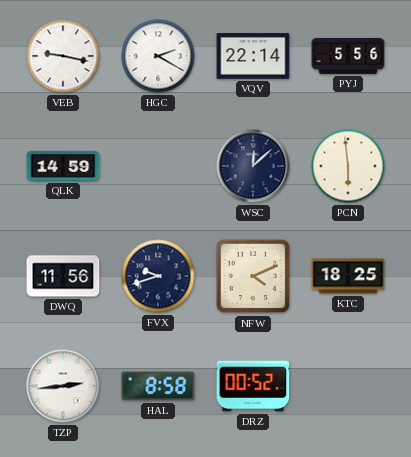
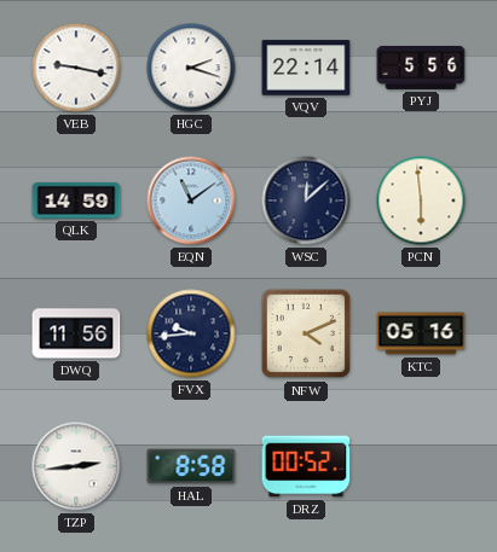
HGC: 2:20 -> 2:18
EQN: none -> 11:09
FVX: 9:42 -> 9:44
KTC: 18:25 -> 05:16
